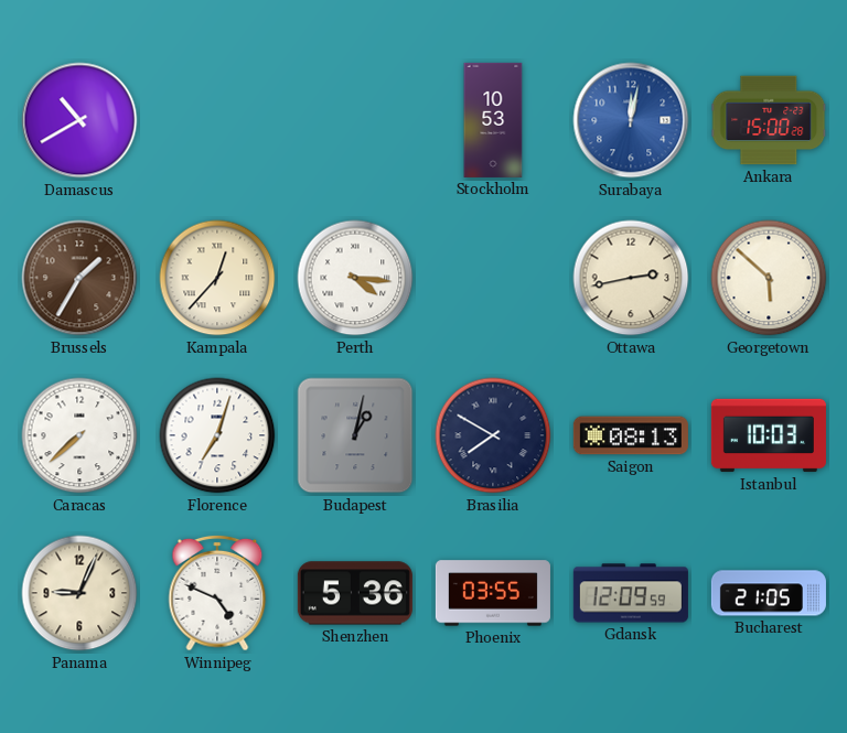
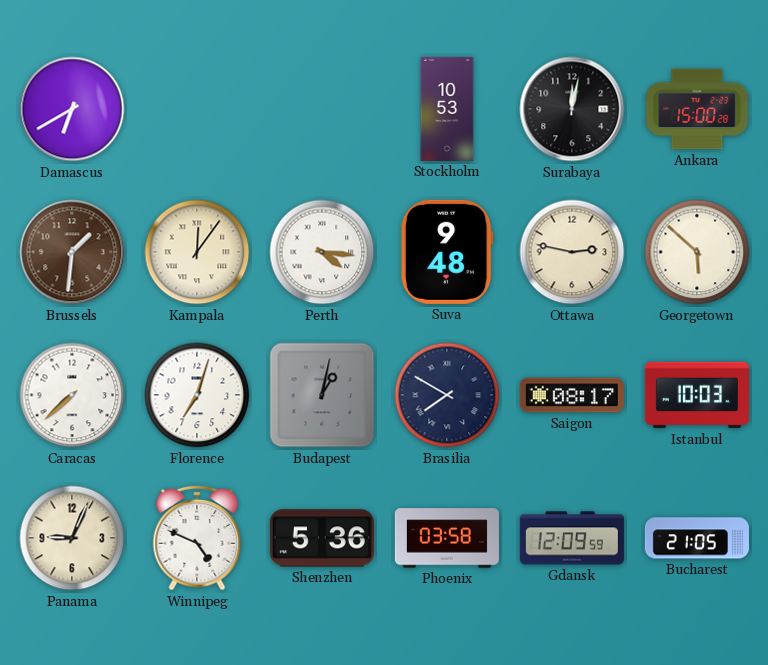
Damascus: 10:40 -> 6:40
Surabaya dial: blue -> black
Brussels: 1:35 -> 1:31
Kampala: 12:37 -> 12:06
Suva: none -> 9:48
Ottawa: 2:43 -> 2:47
Saigon: 08:13 -> 08:17
Phoenix: 03:55 -> 03:58
